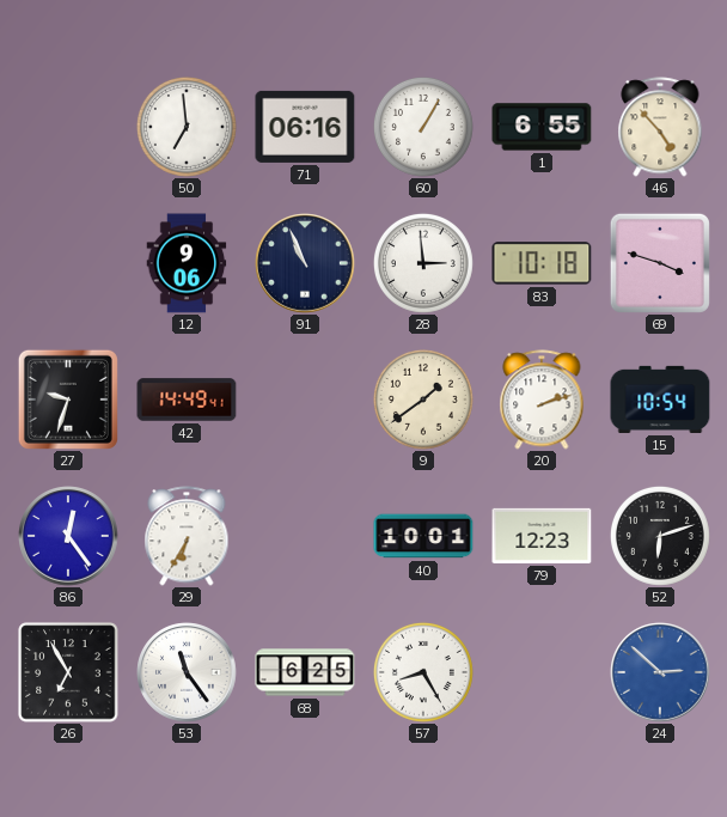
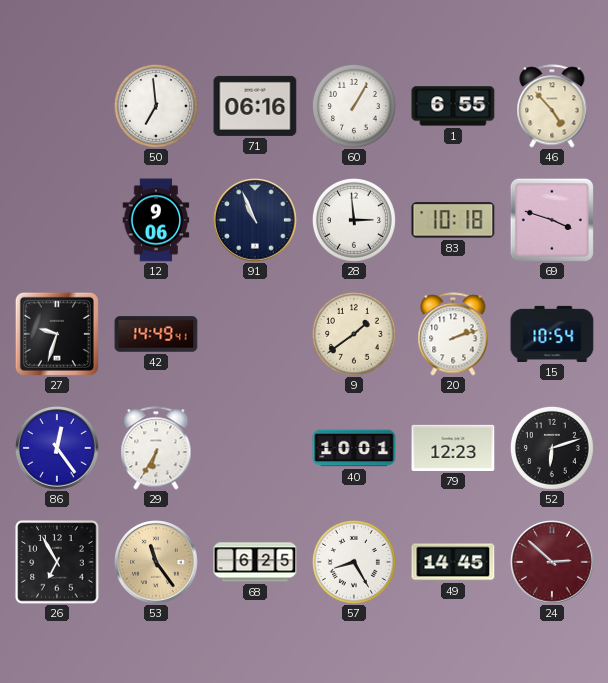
53 dial: white -> champagne
49: none -> 14:45
24 dial: blue -> burgundy
